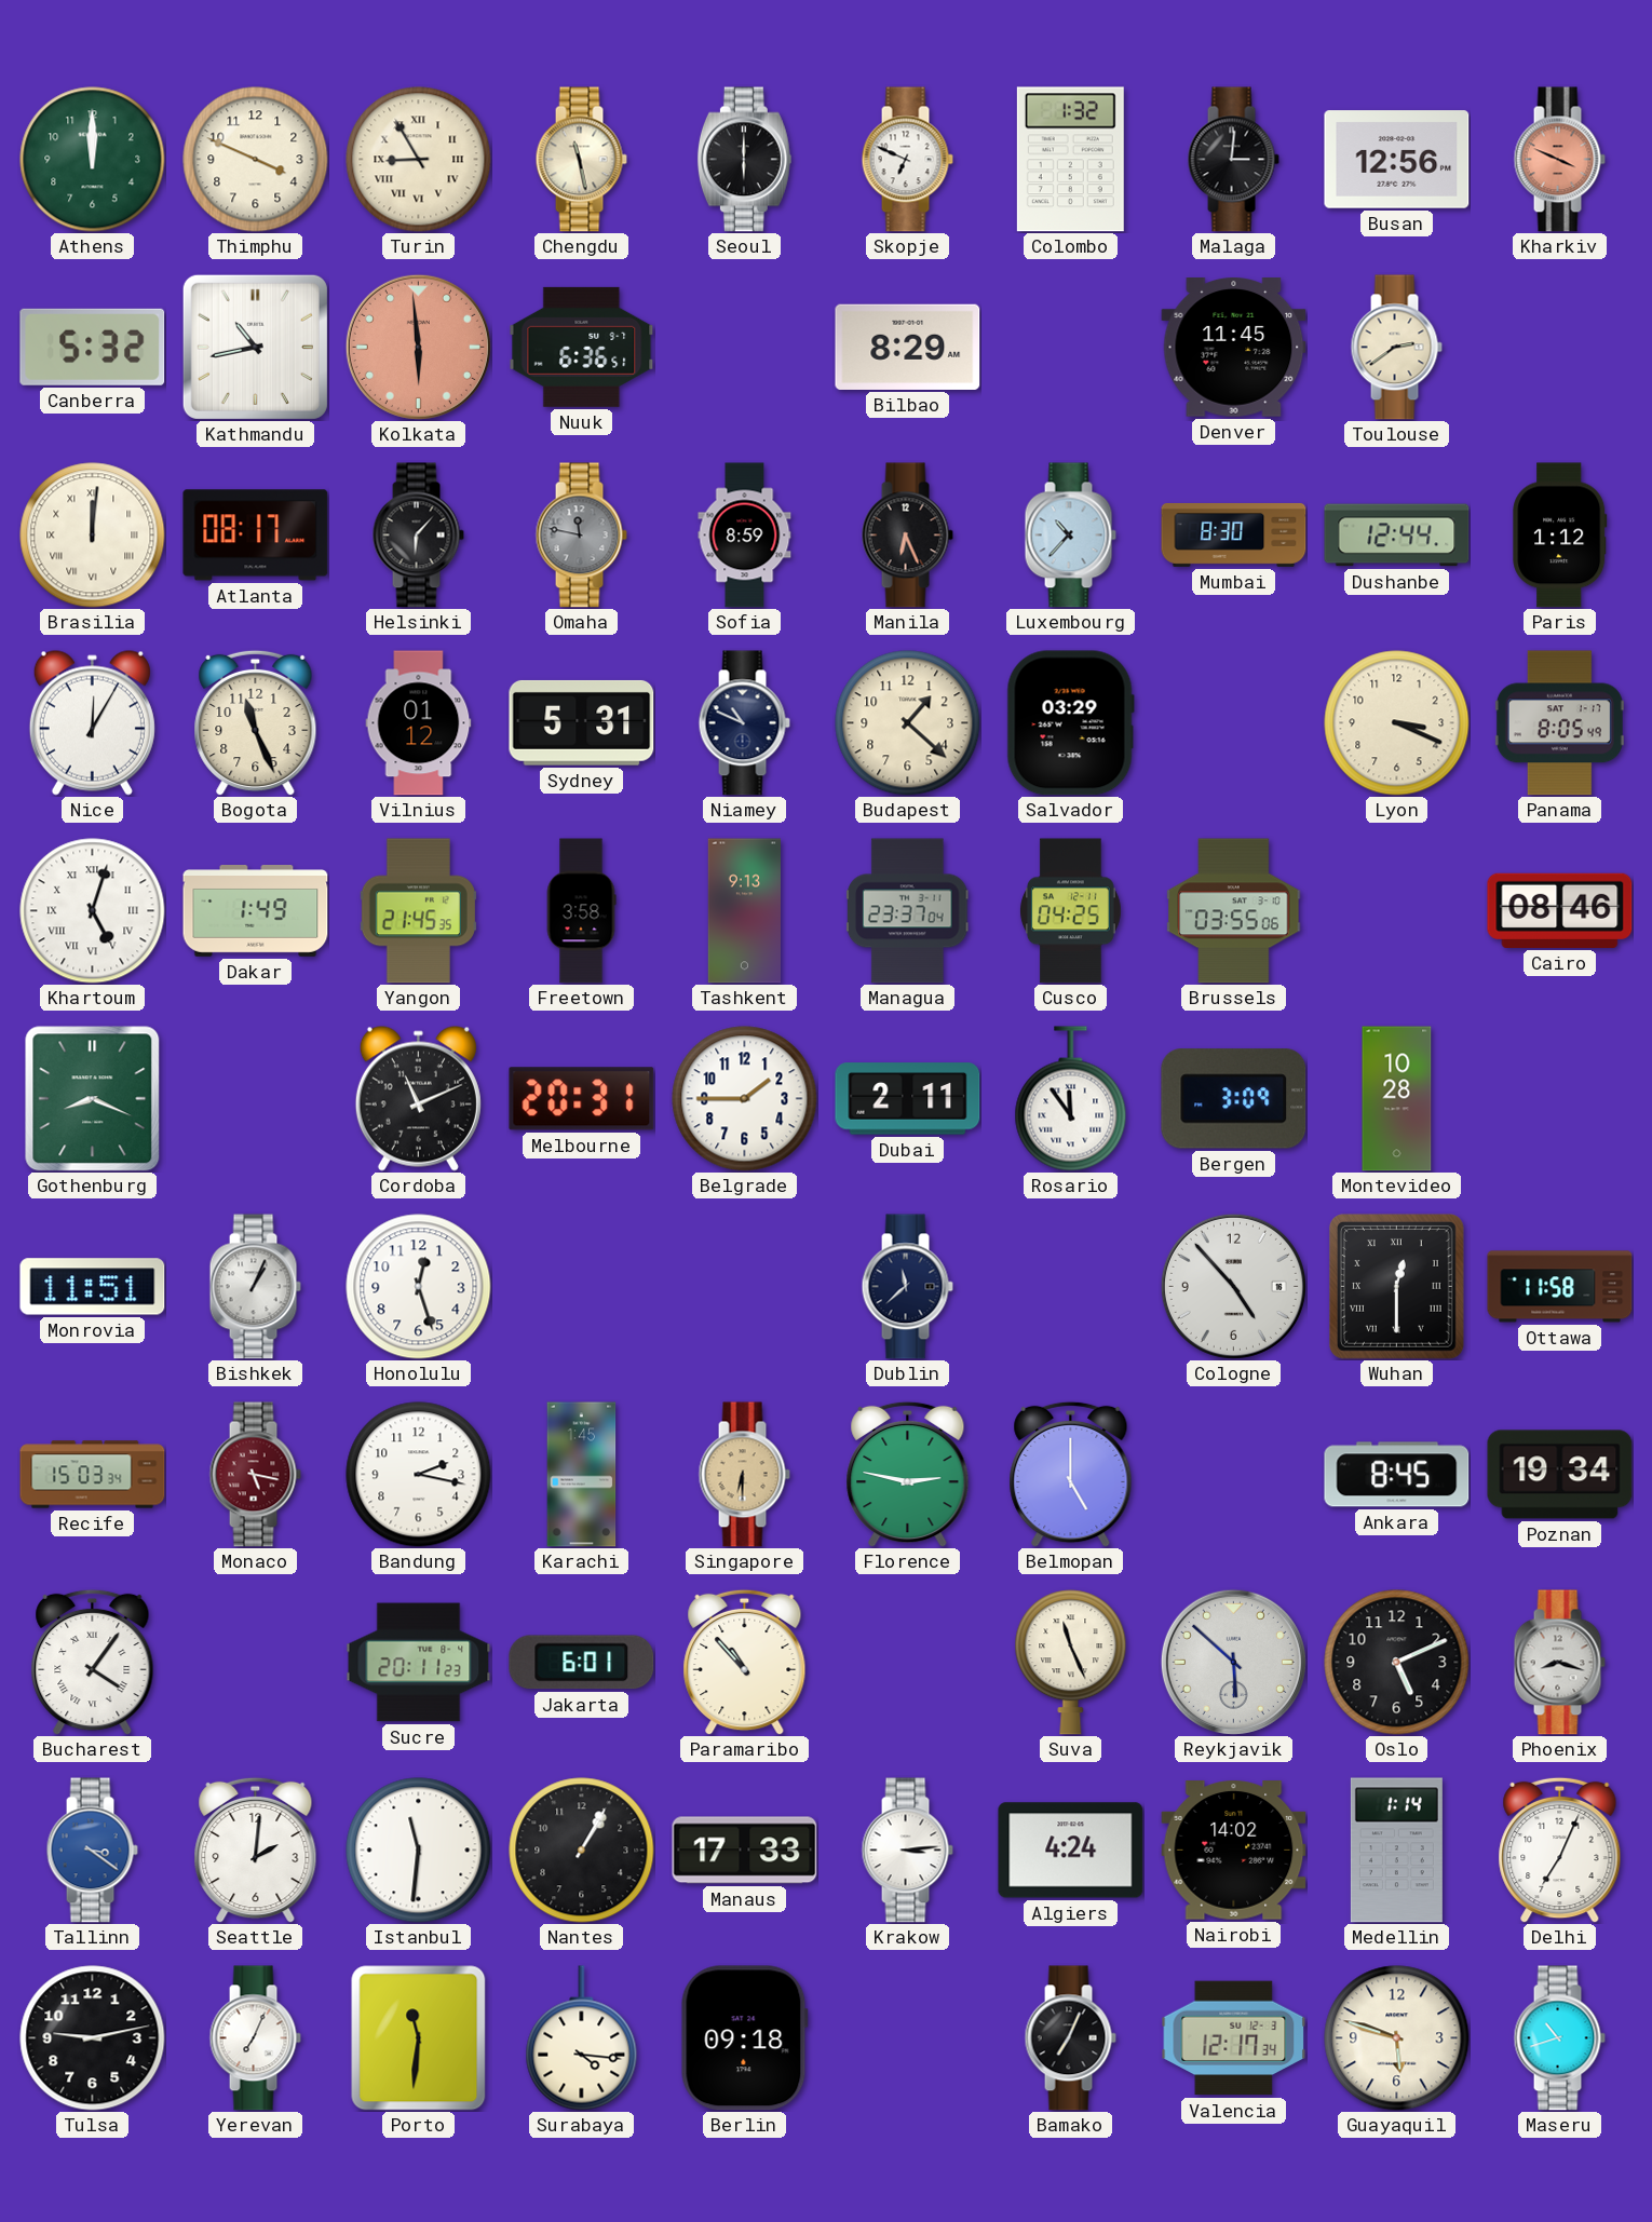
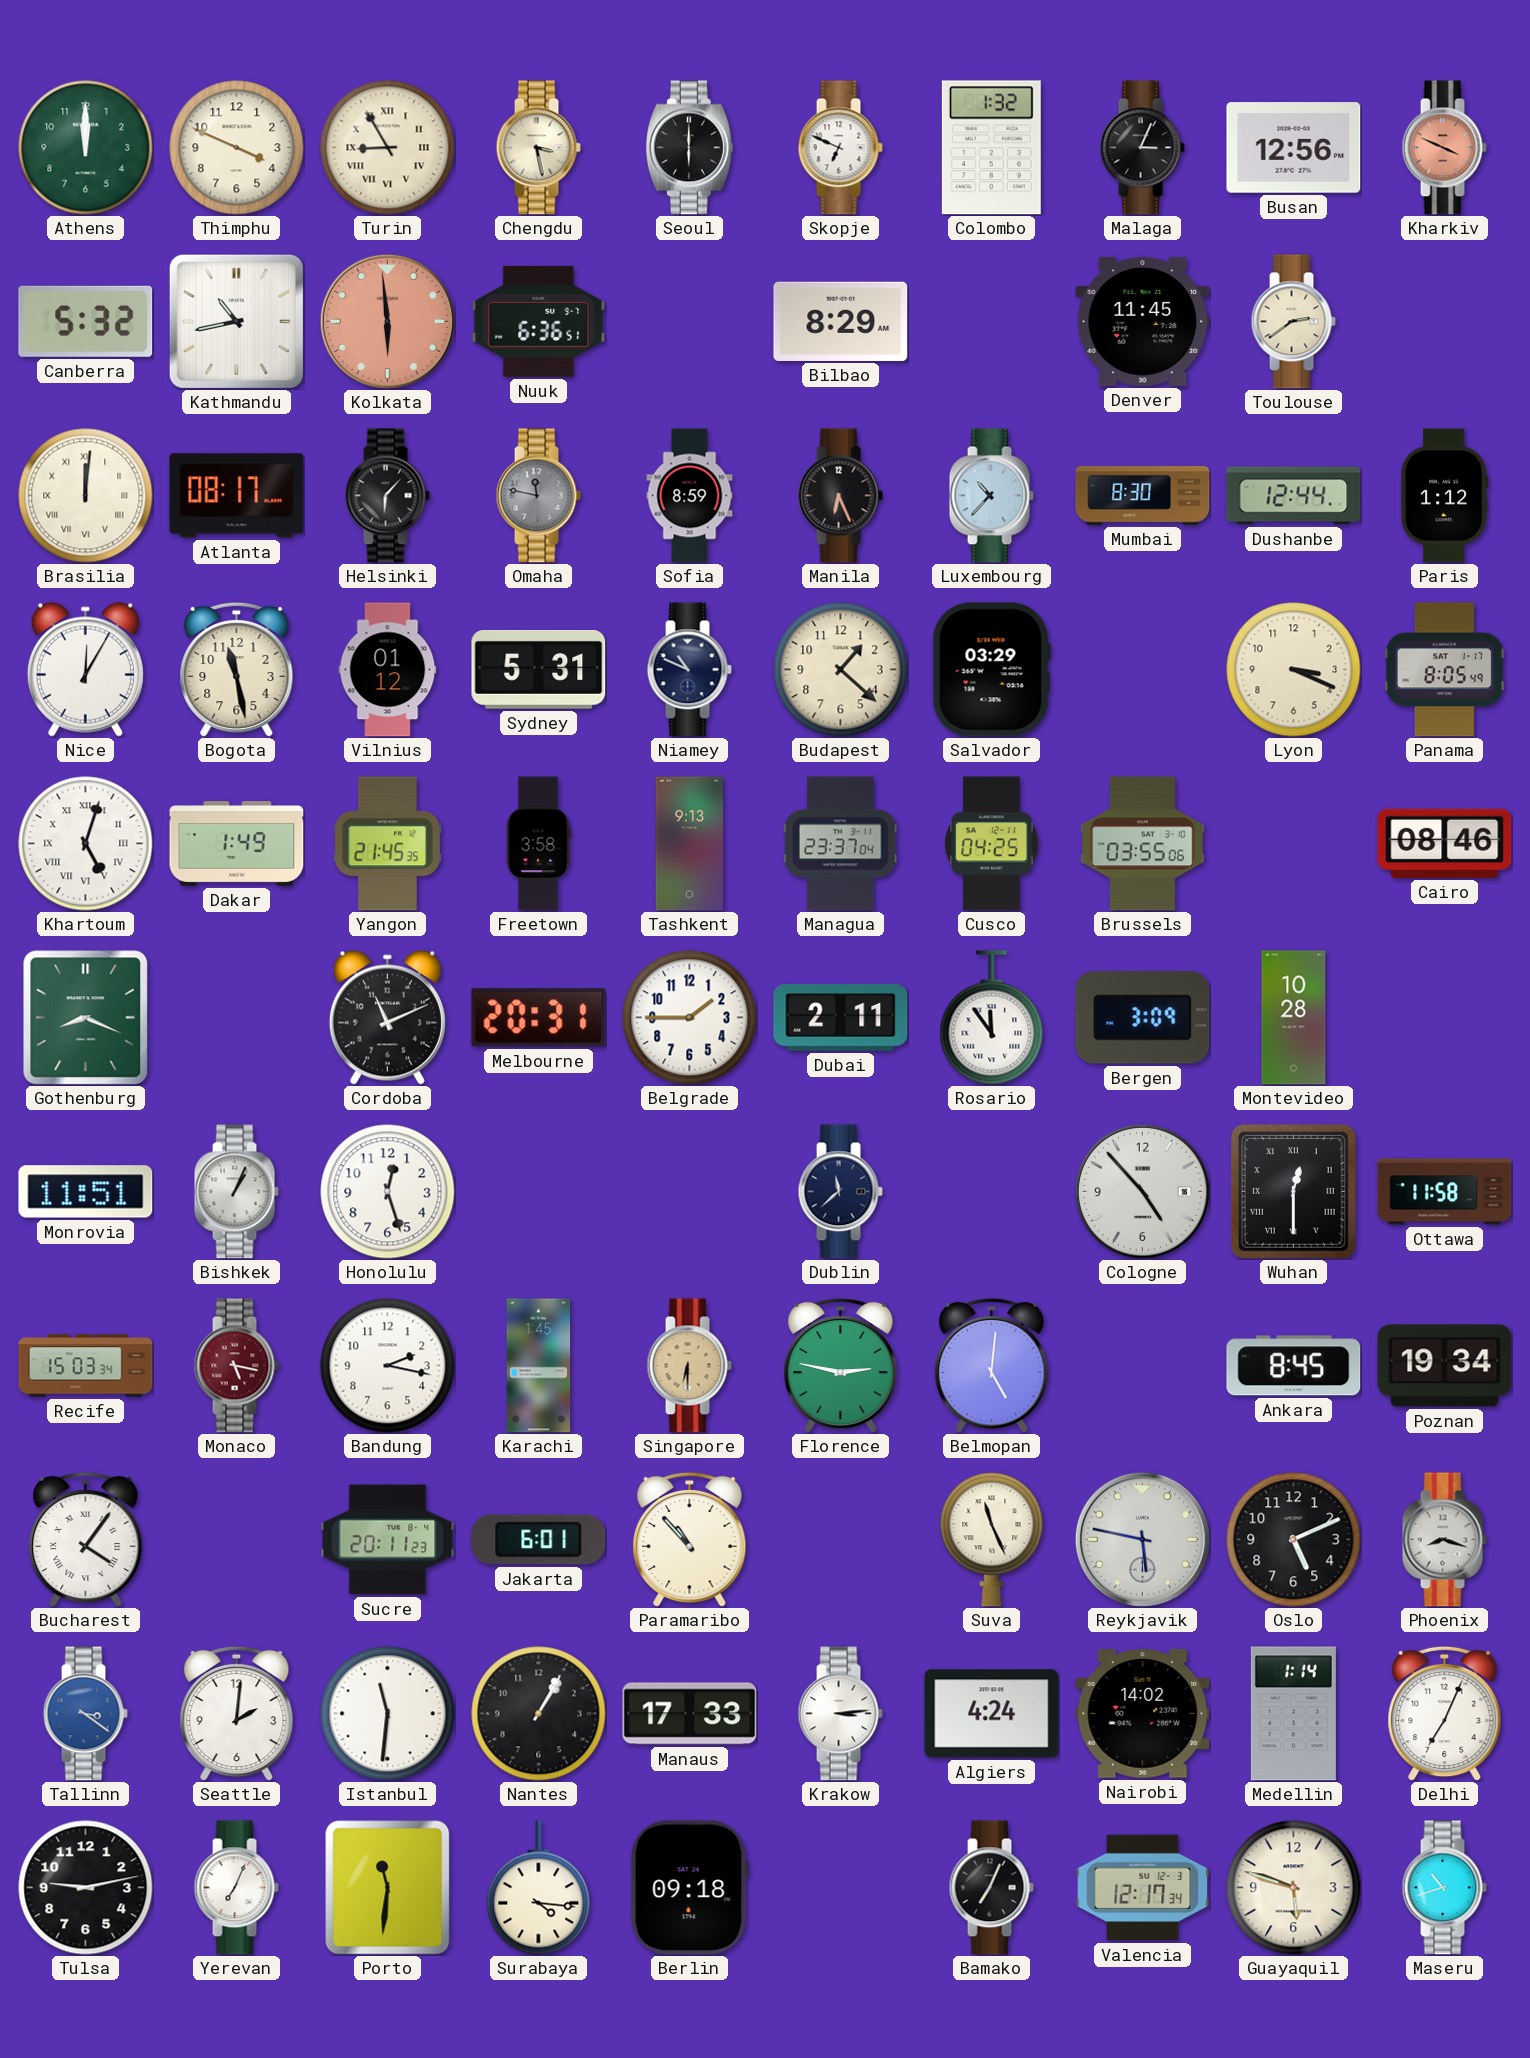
Chengdu: 11:28 -> 3:28
Malaga: 3:01 -> 3:04
Bogota: 11:26 -> 11:28
Belmopan: 5:00 -> 5:01
Reykjavik: 5:52 -> 5:47
